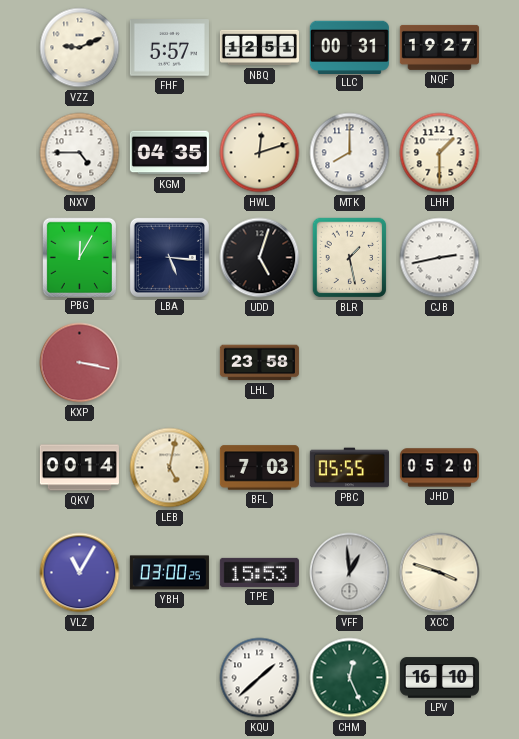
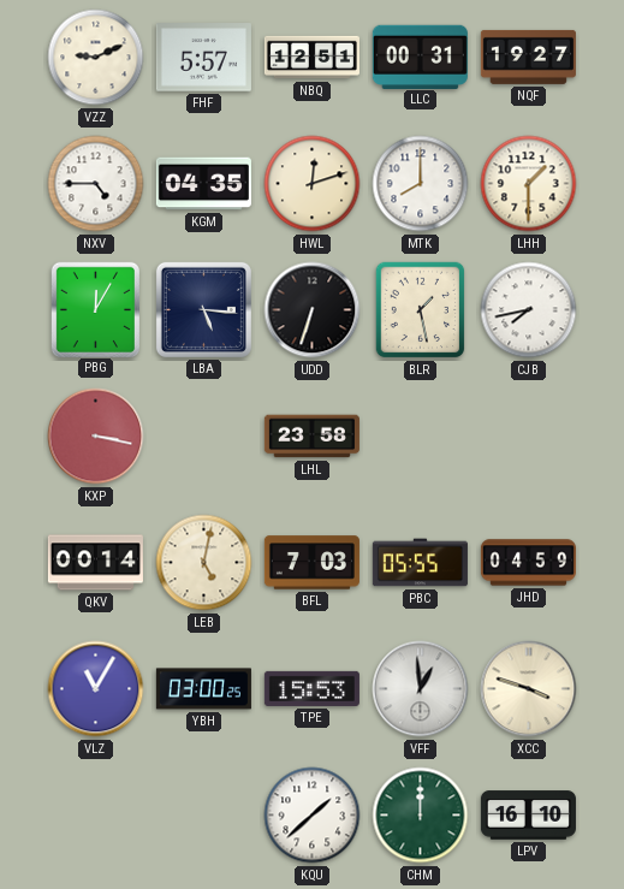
UDD: 5:03 -> 6:33
CJB: 2:43 -> 7:43
JHD: 05:20 -> 04:59
CHM: 12:26 -> 12:00
